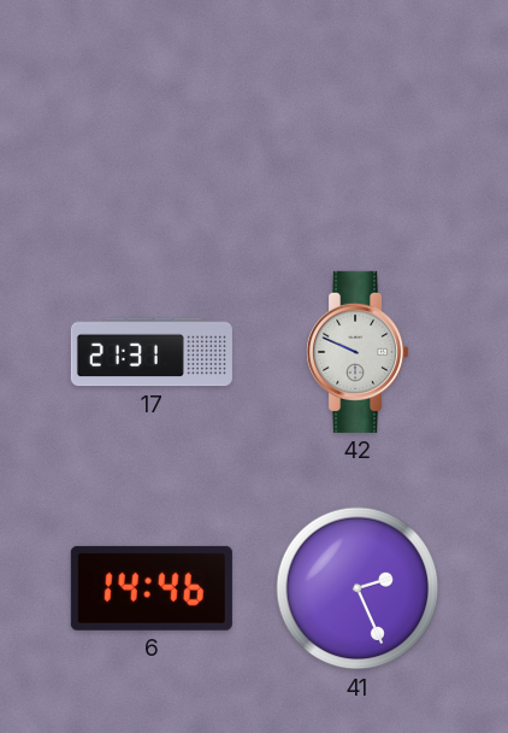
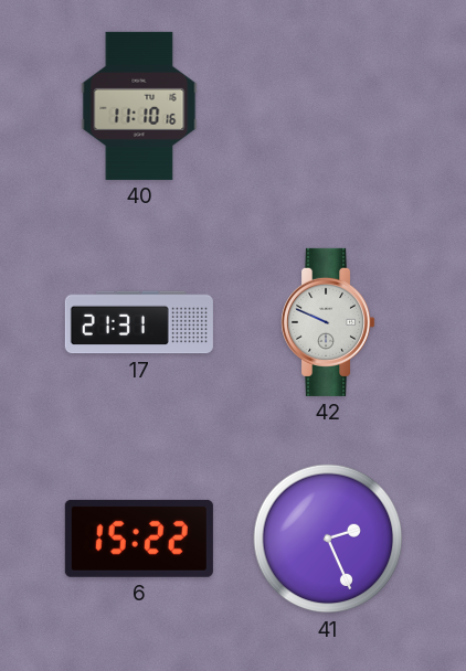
40: none -> 11:10
6: 14:46 -> 15:22
